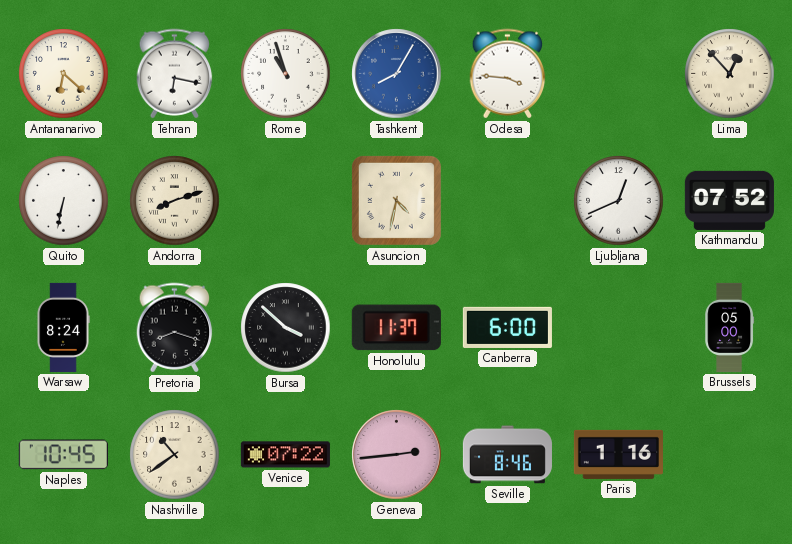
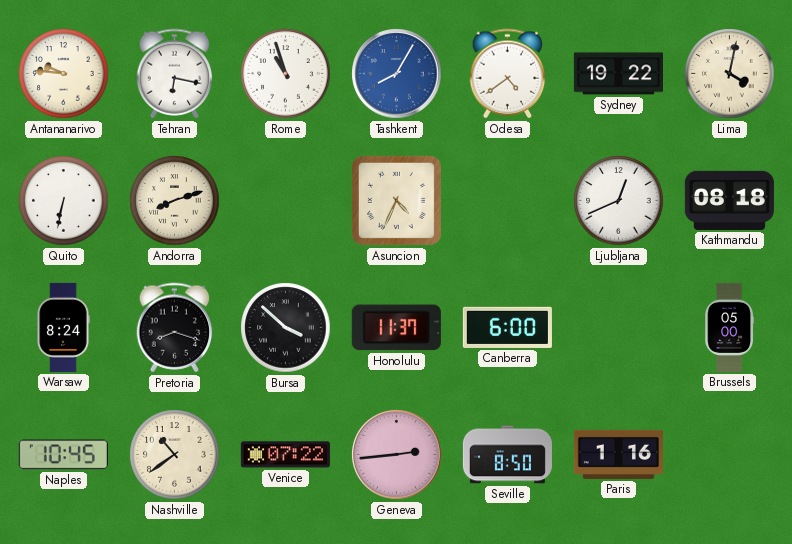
Antananarivo: 6:22 -> 9:46
Odesa: 3:46 -> 4:39
Sydney: none -> 19:22
Lima: 12:53 -> 4:02
Asuncion: 4:32 -> 4:34
Kathmandu: 07:52 -> 08:18
Seville: 8:46 -> 8:50
